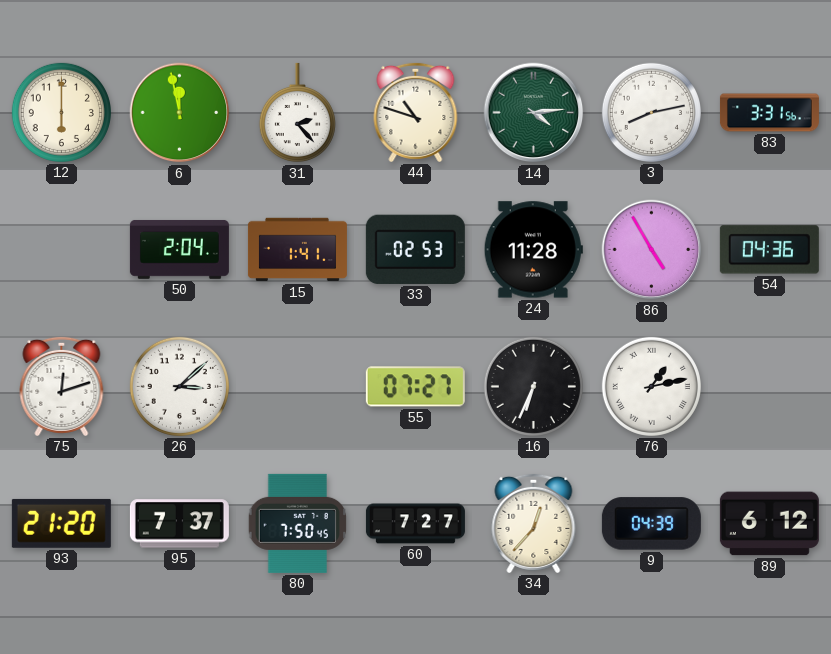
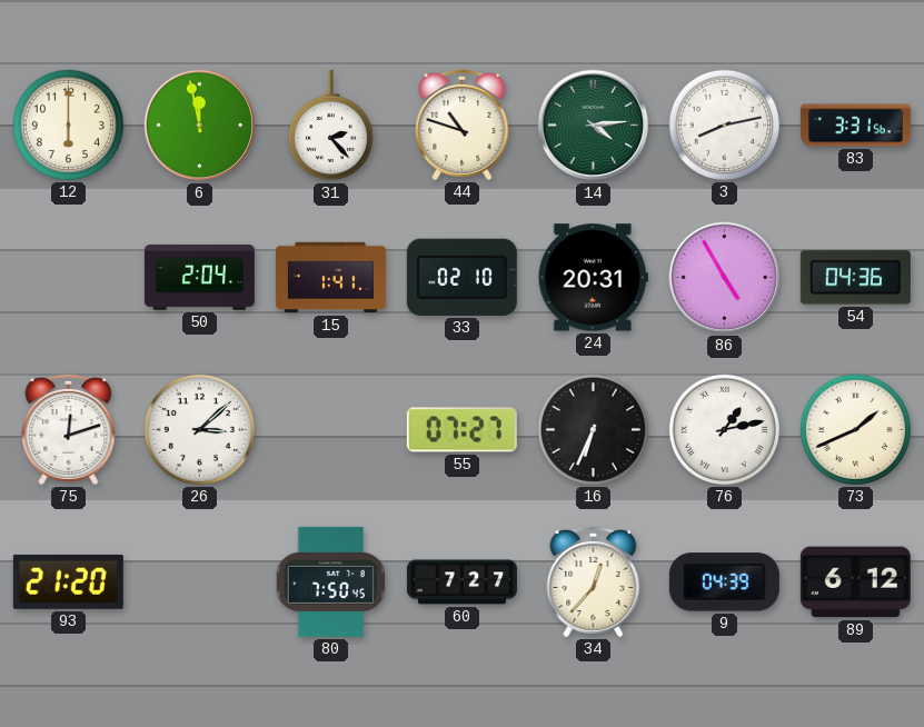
33: 02:53 -> 02:10
24: 11:28 -> 20:31
73: none -> 1:41
95: 7:37 -> none
